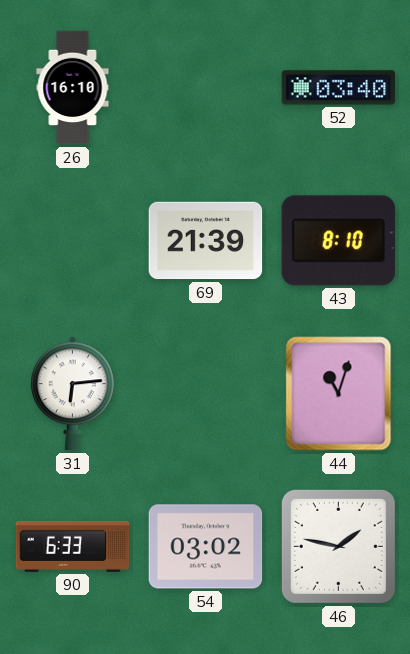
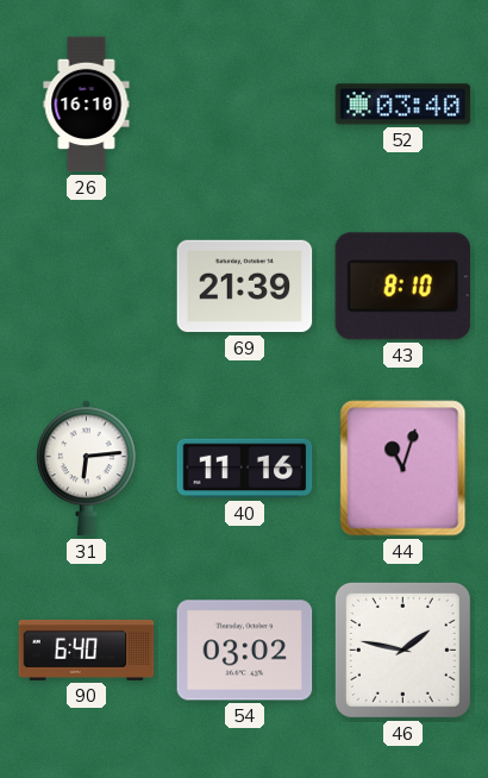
40: none -> 11:16
90: 6:33 -> 6:40
